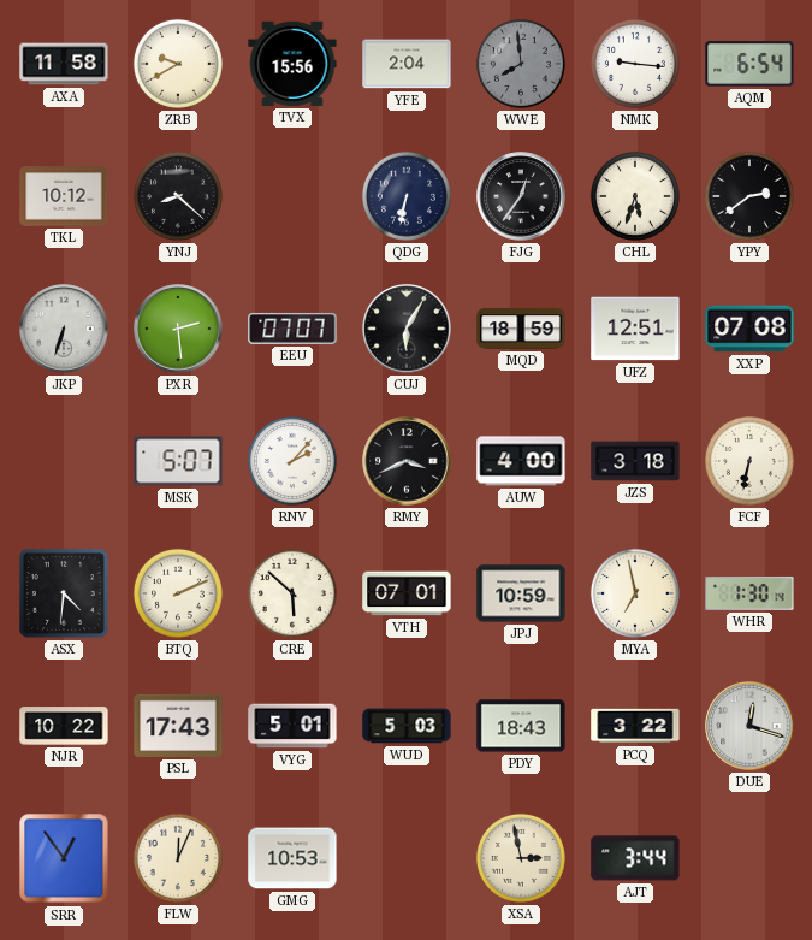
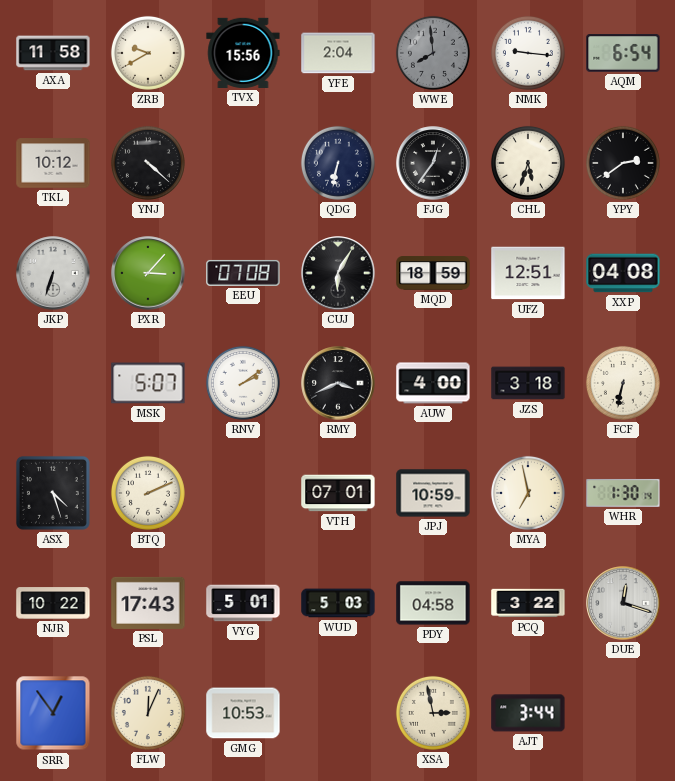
YNJ: 8:22 -> 4:22
PXR: 2:29 -> 3:07
EEU: 07:07 -> 07:08
XXP: 07:08 -> 04:08
RNV: 2:07 -> 2:09
ASX: 4:31 -> 4:27
CRE: 5:52 -> none
PDY: 18:43 -> 04:58
